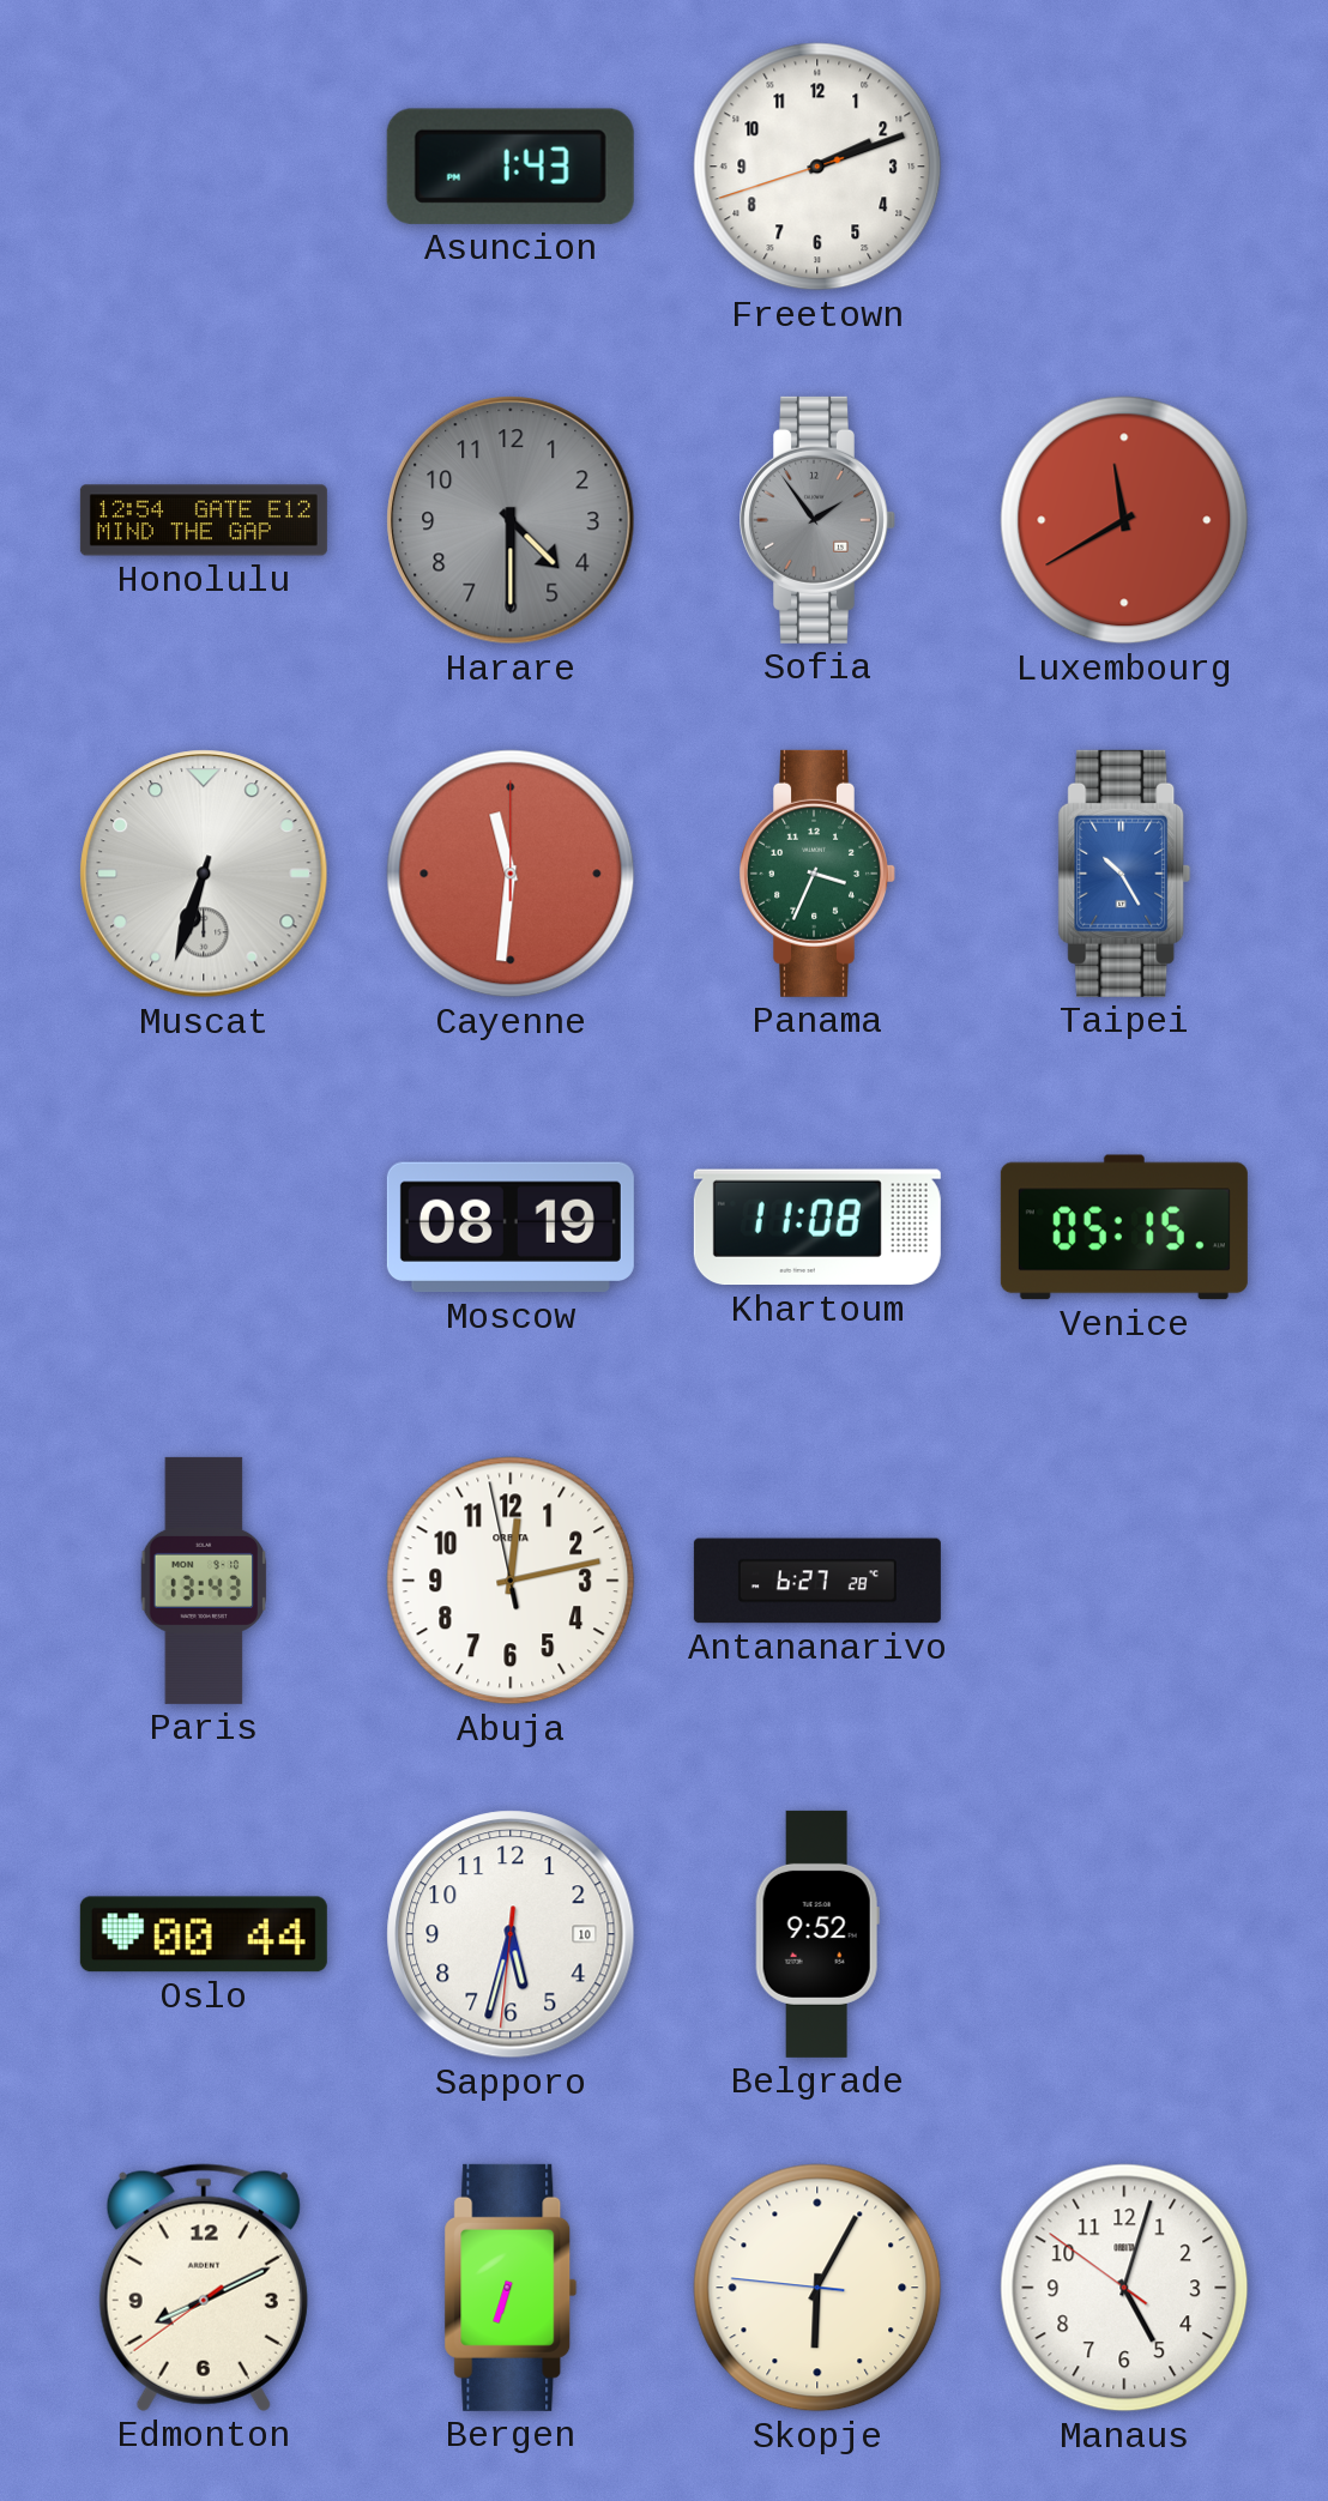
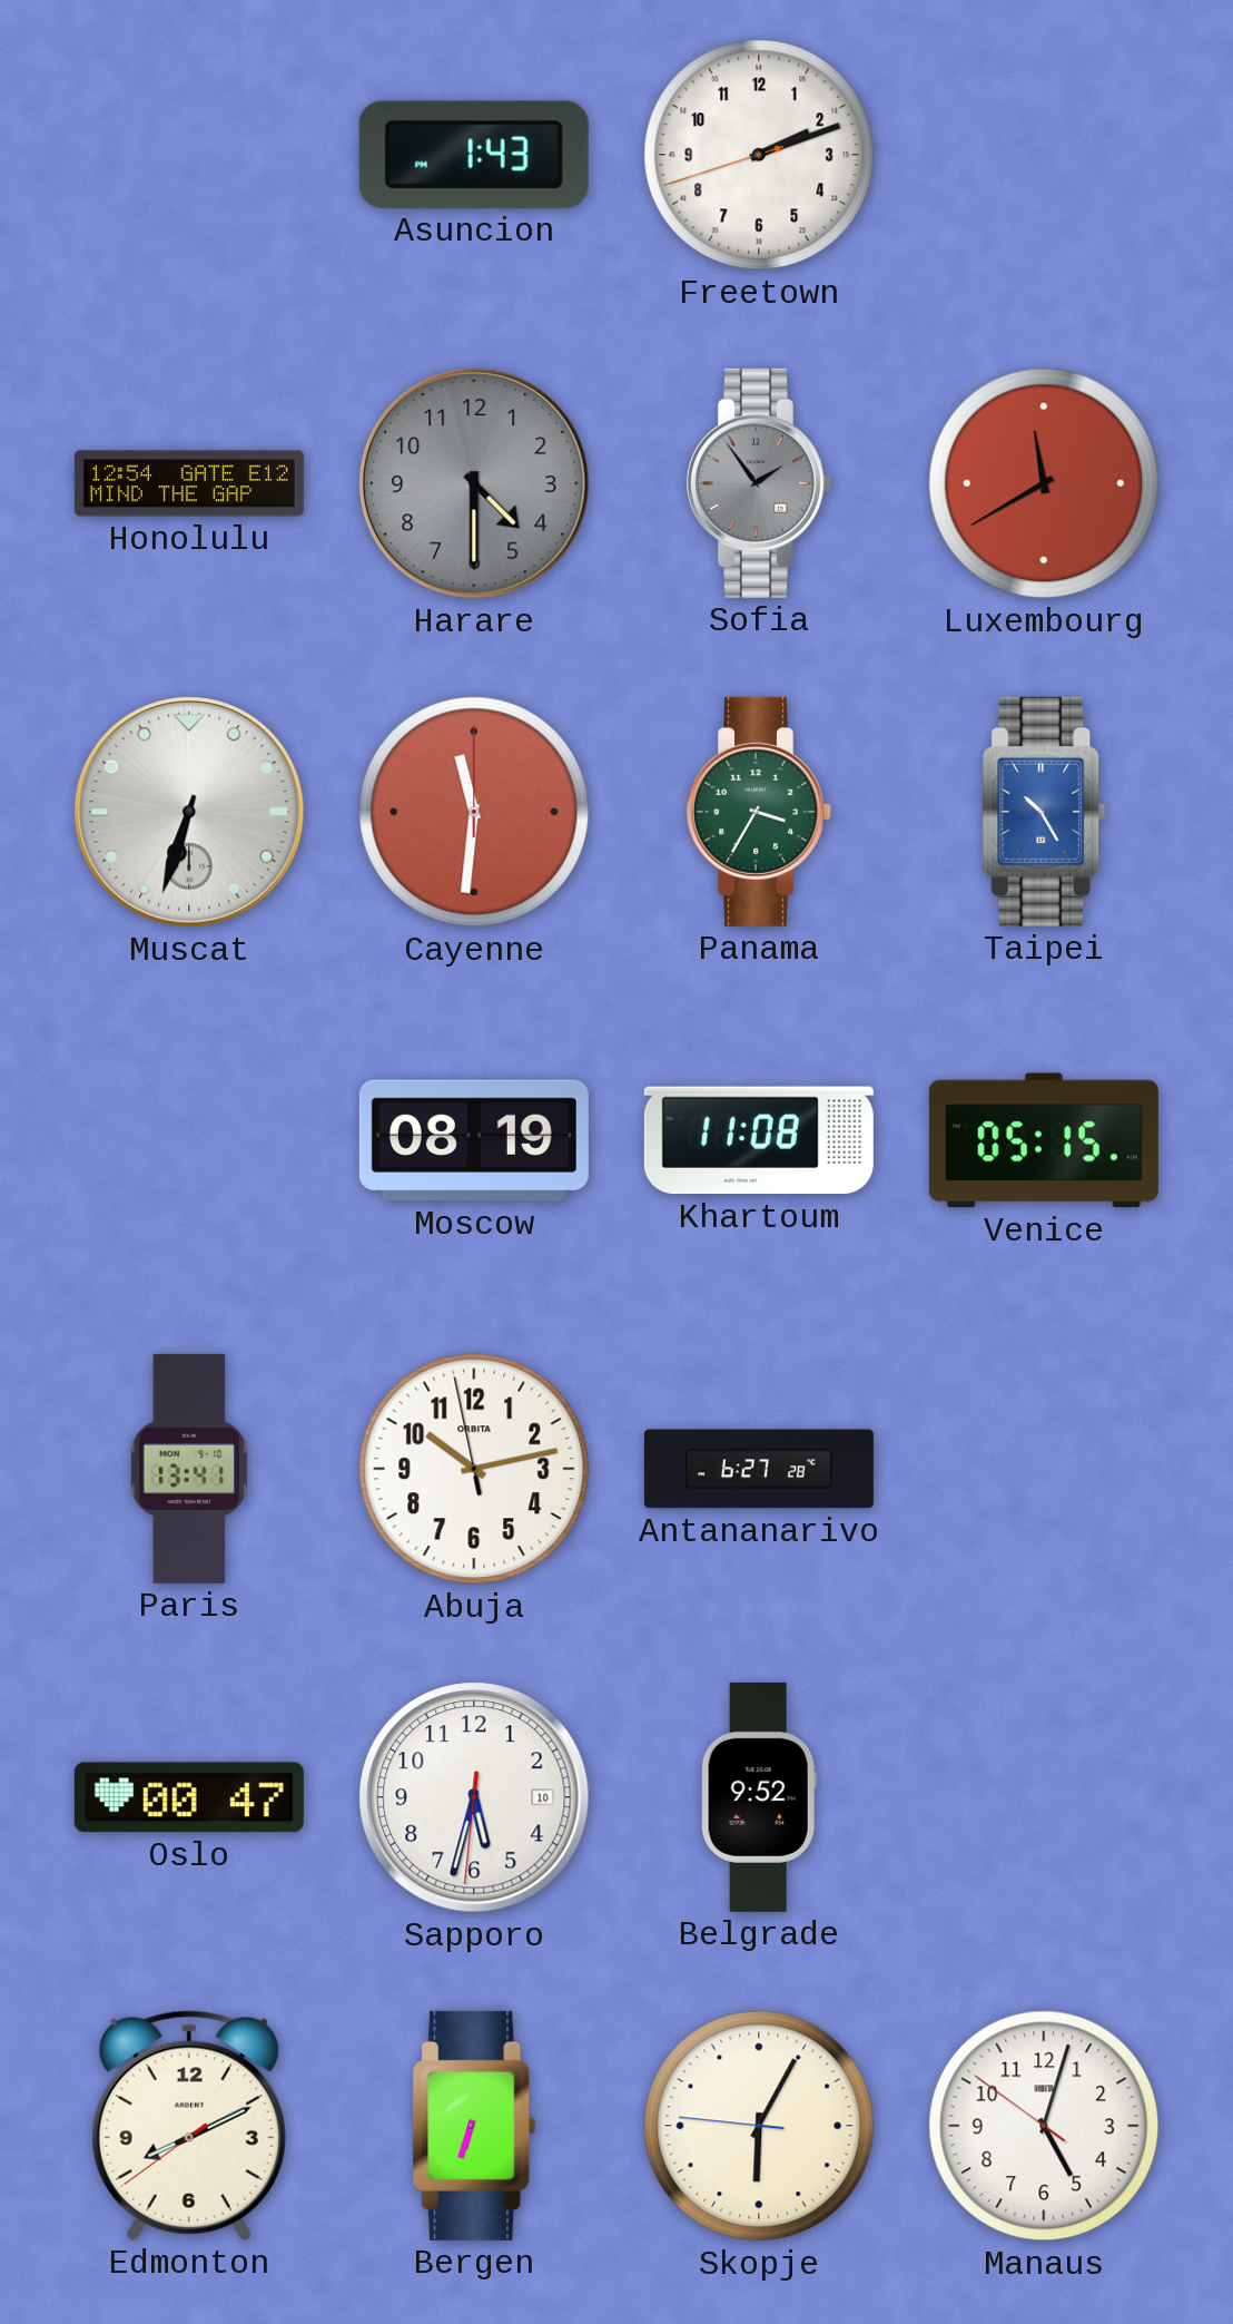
Panama: 3:34 -> 3:35
Paris: 13:43 -> 13:41
Abuja: 12:12 -> 10:12
Oslo: 00:44 -> 00:47
